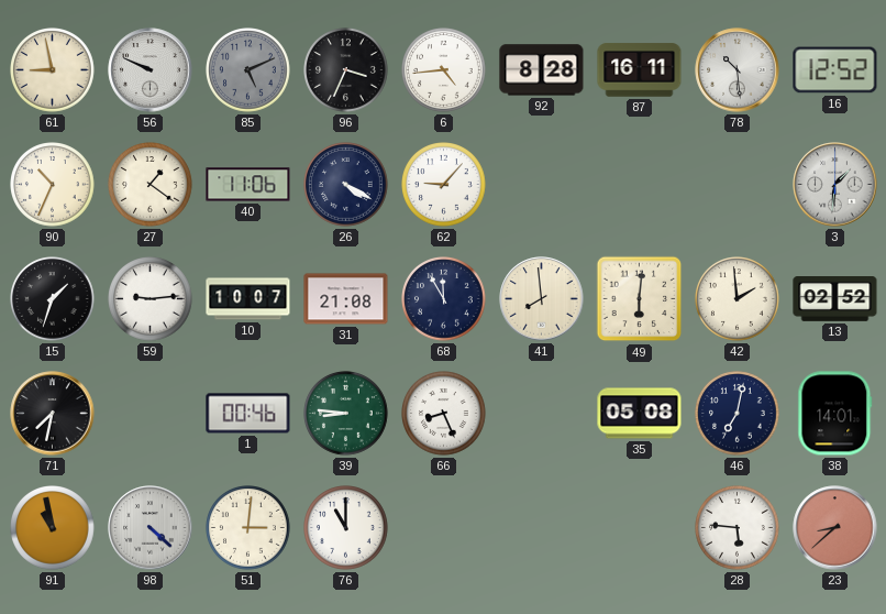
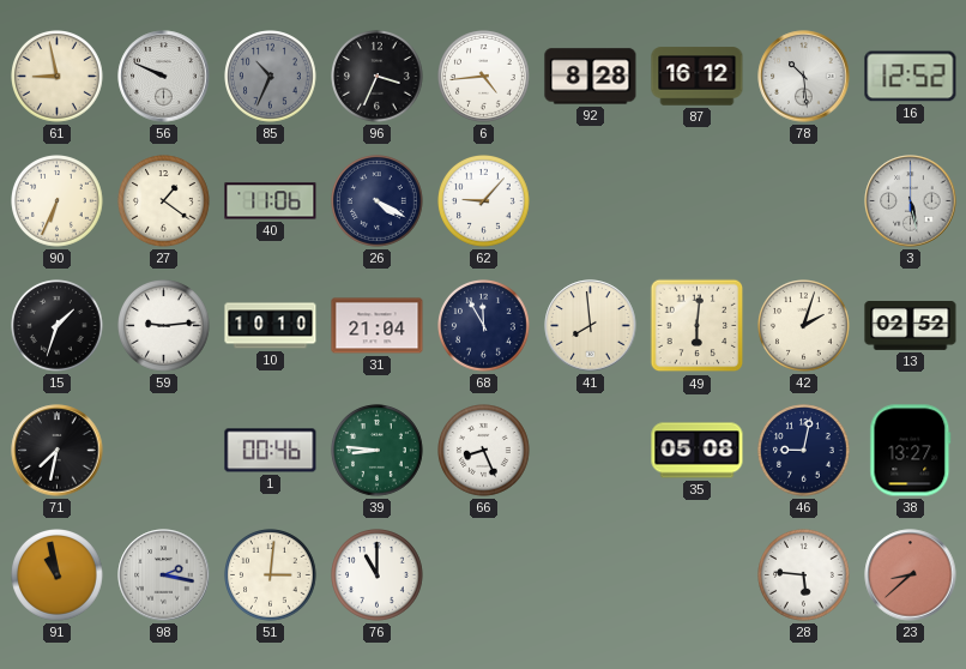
85: 5:11 -> 10:34
87: 16:11 -> 16:12
90: 10:34 -> 6:34
3: 1:31 -> 5:28
10: 10:07 -> 10:10
31: 21:08 -> 21:04
42: 1:59 -> 2:03
46: 7:02 -> 9:02
38: 14:01 -> 13:27
98: 4:22 -> 2:17
